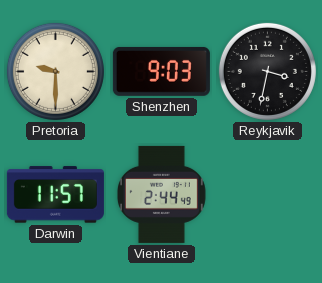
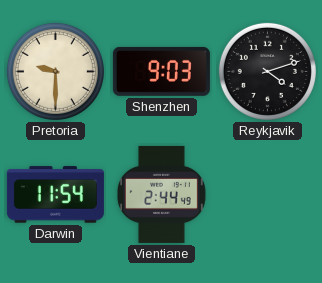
Reykjavik: 3:32 -> 4:12
Darwin: 11:57 -> 11:54
